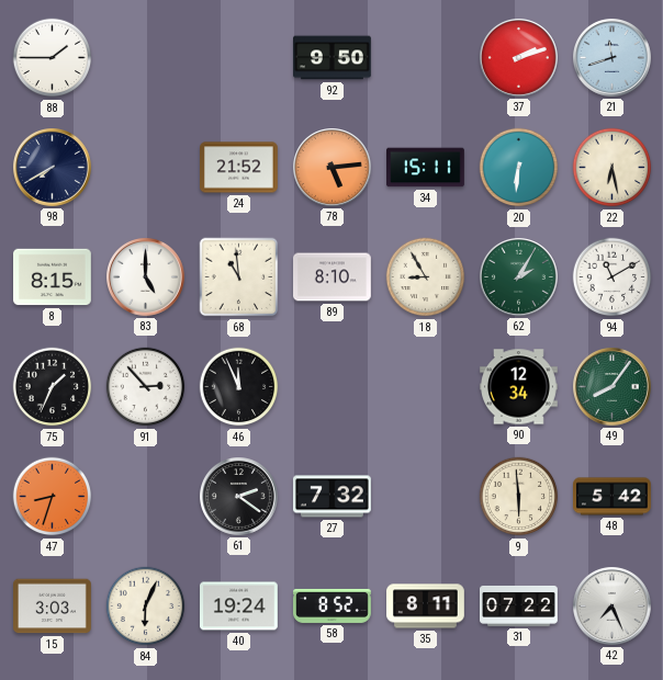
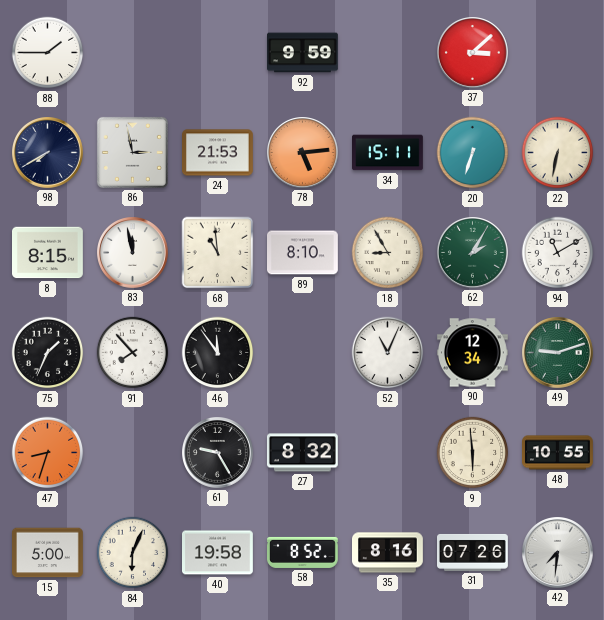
92: 9:50 -> 9:59
37: 2:12 -> 3:08
21: 11:42 -> none
86: none -> 2:58
24: 21:52 -> 21:53
20: 6:31 -> 6:33
22: 6:28 -> 6:32
83: 5:00 -> 11:58
91: 2:53 -> 7:53
46: 11:56 -> 11:54
52: none -> 11:04
49: 8:06 -> 9:12
61: 2:21 -> 9:25
27: 7:32 -> 8:32
48: 5:42 -> 10:55
15: 3:03 -> 5:00
40: 19:24 -> 19:58
35: 8:11 -> 8:16
31: 07:22 -> 07:26
42: 7:26 -> 7:31
